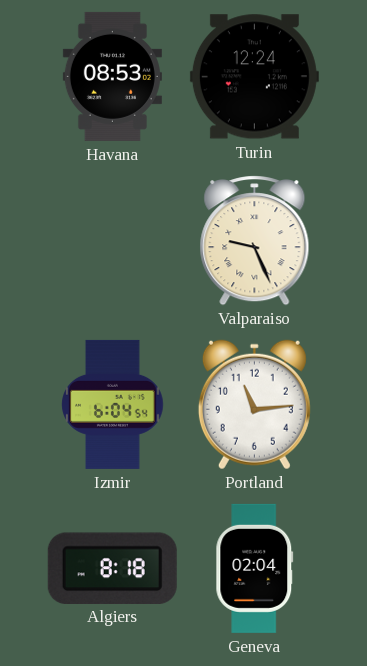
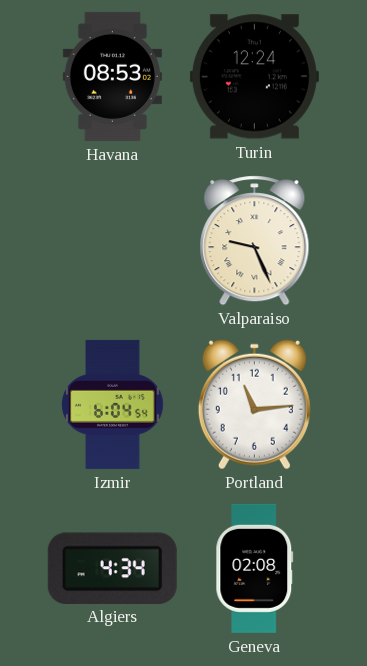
Algiers: 8:18 -> 4:34
Geneva: 02:04 -> 02:08
